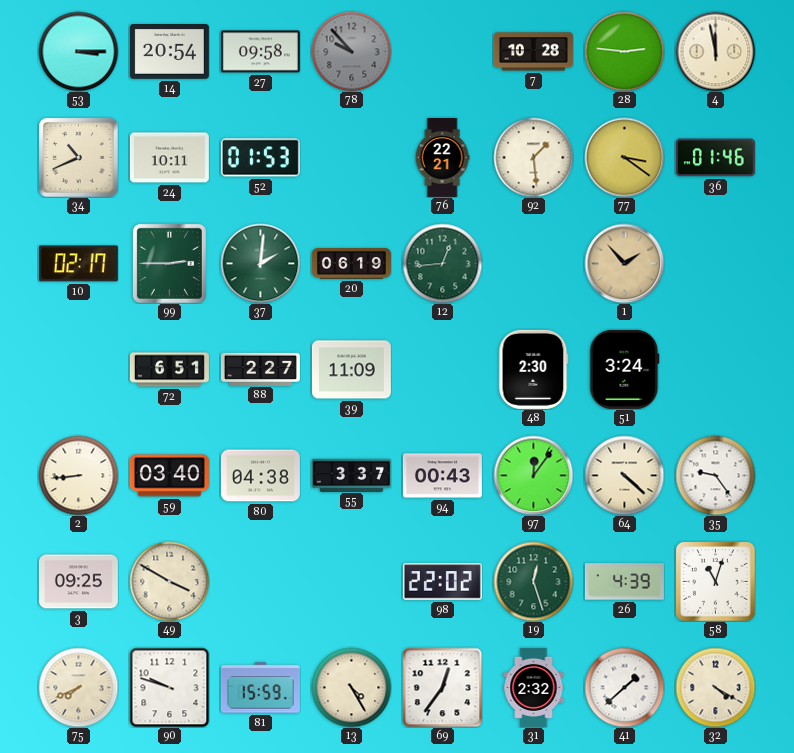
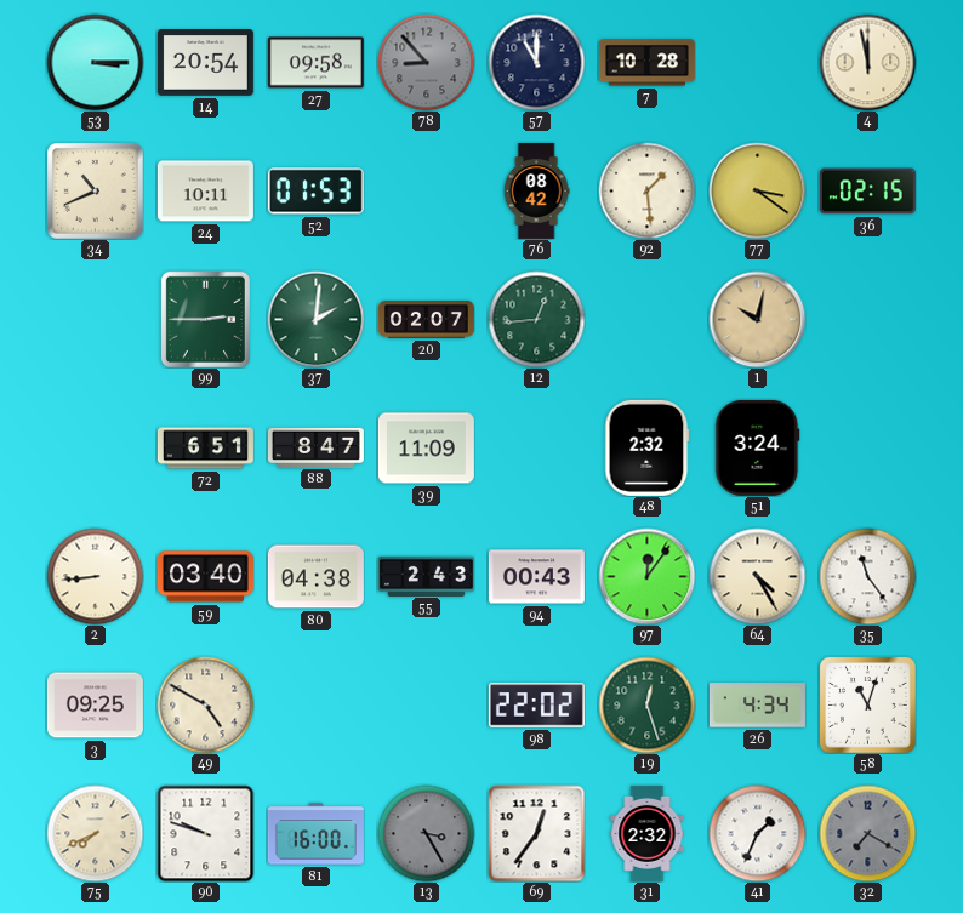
78: 9:53 -> 8:53
57: none -> 11:00
28: 2:46 -> none
76: 22:21 -> 08:42
36: 01:46 -> 02:15
10: 02:17 -> none
20: 06:19 -> 02:07
1: 1:53 -> 10:02
88: 2:27 -> 8:47
48: 2:30 -> 2:32
55: 3:37 -> 2:43
64: 4:22 -> 4:25
35: 9:24 -> 11:24
49: 3:50 -> 4:50
26: 4:39 -> 4:34
81: 15:59 -> 16:00
13: 4:25 -> 3:25
13 dial: cream -> grey
41: 1:38 -> 1:34
32: 4:20 -> 7:20
32 dial: cream -> grey
